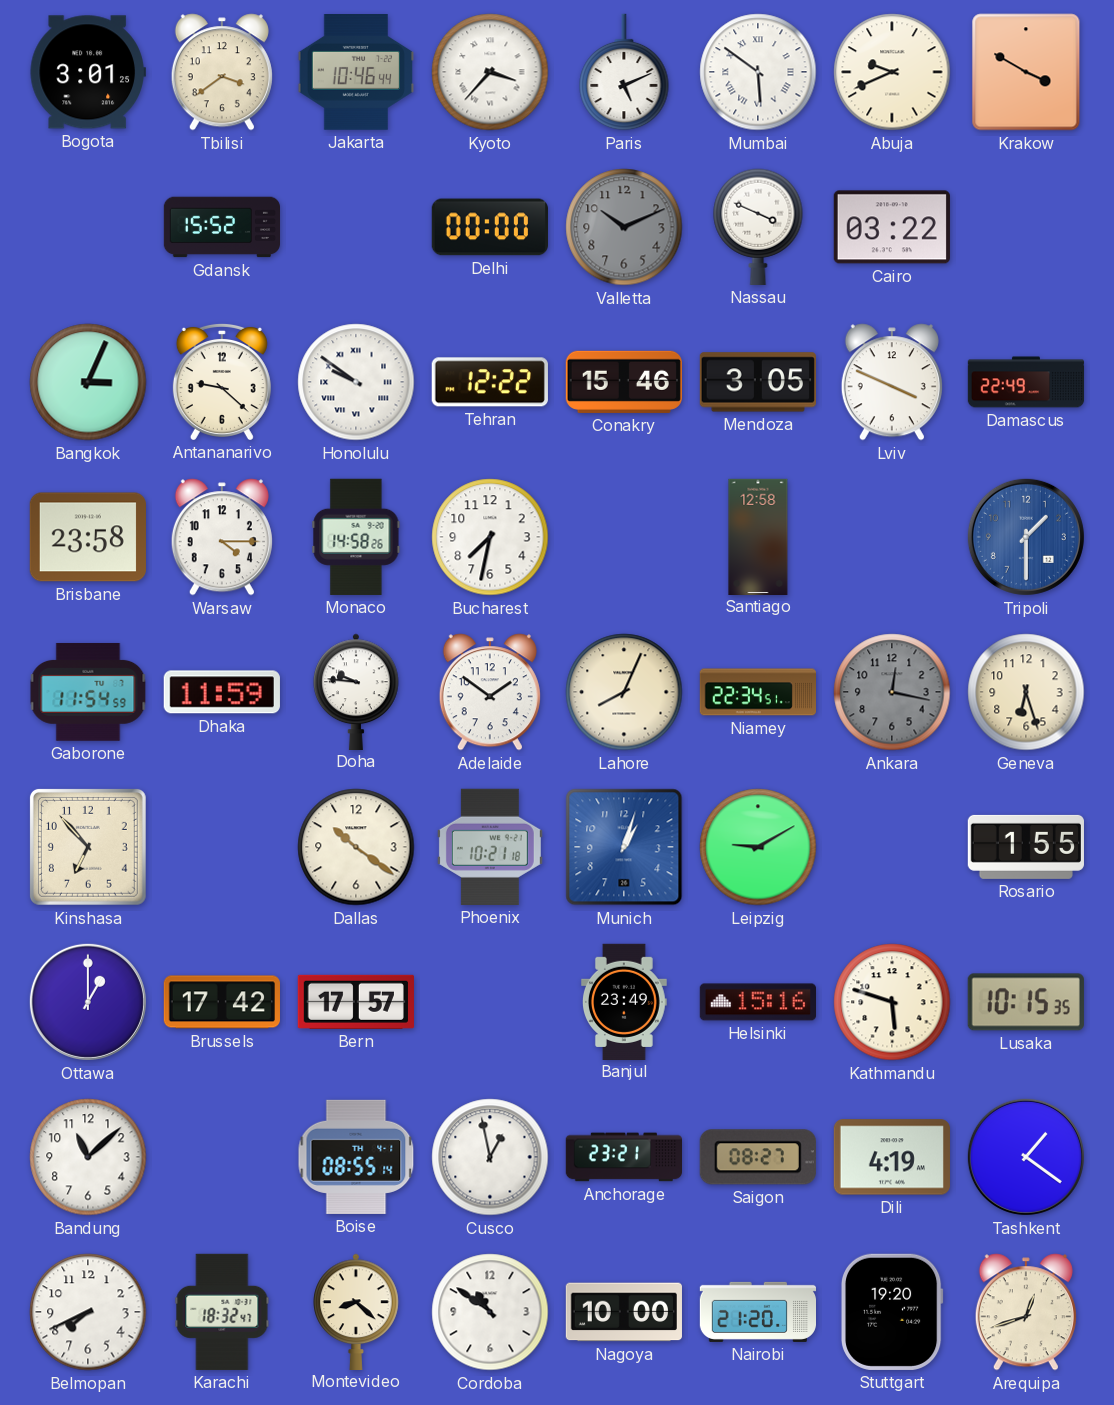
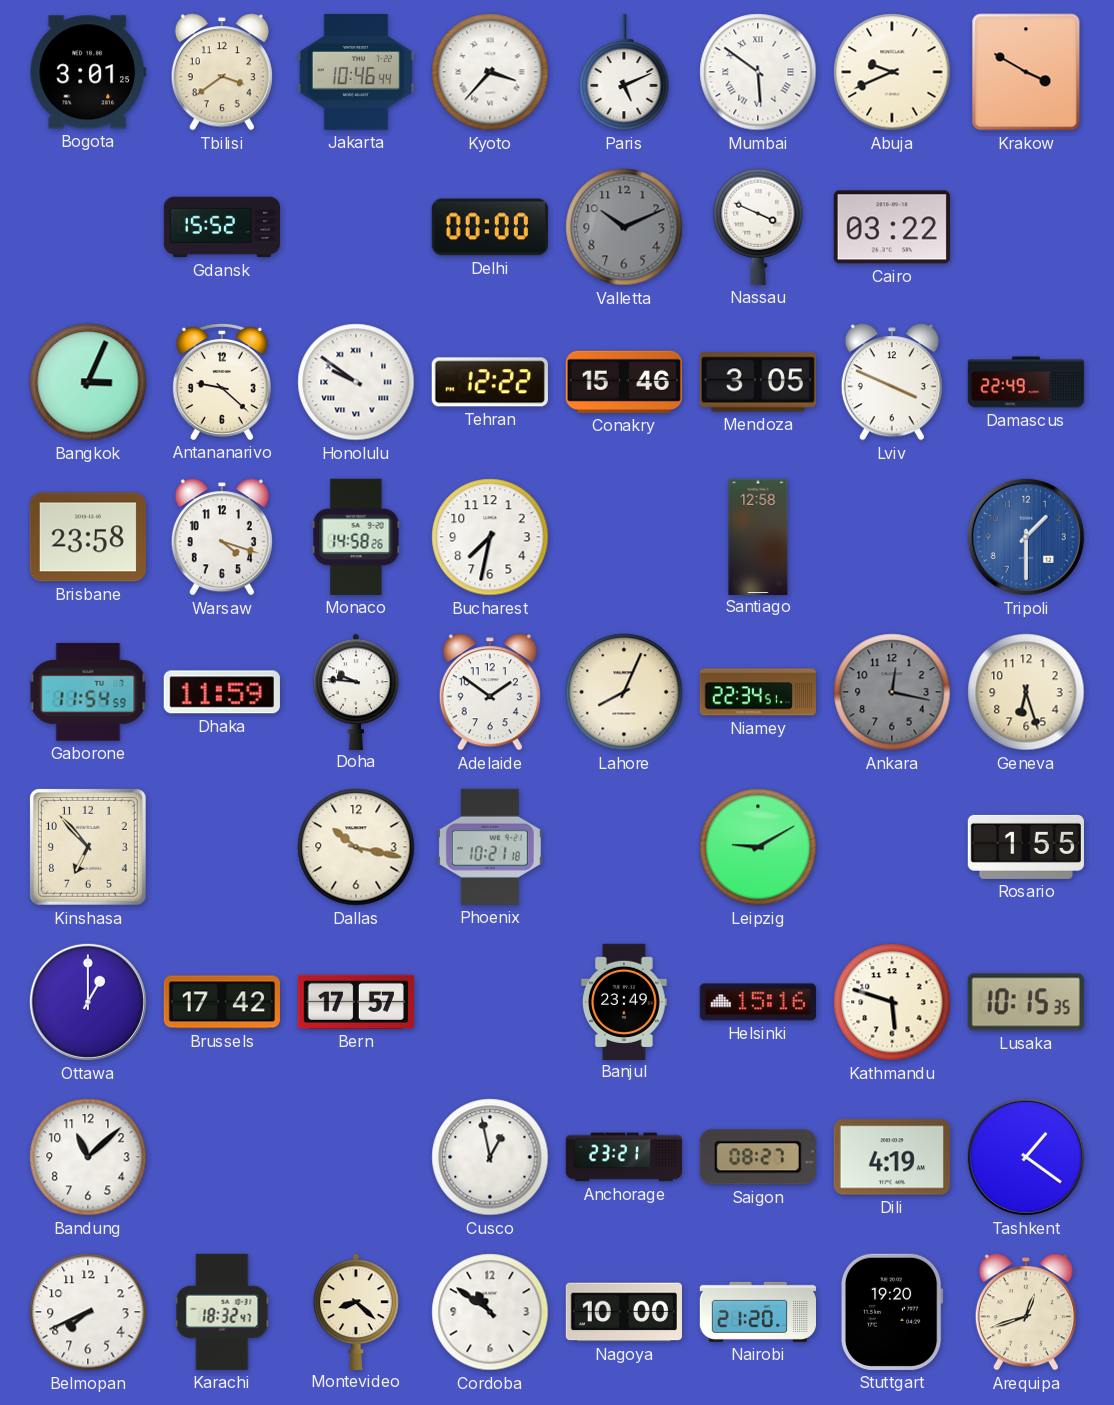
Warsaw: 4:15 -> 4:18
Dallas: 10:21 -> 10:17
Munich: 1:03 -> none
Boise: 08:55 -> none
